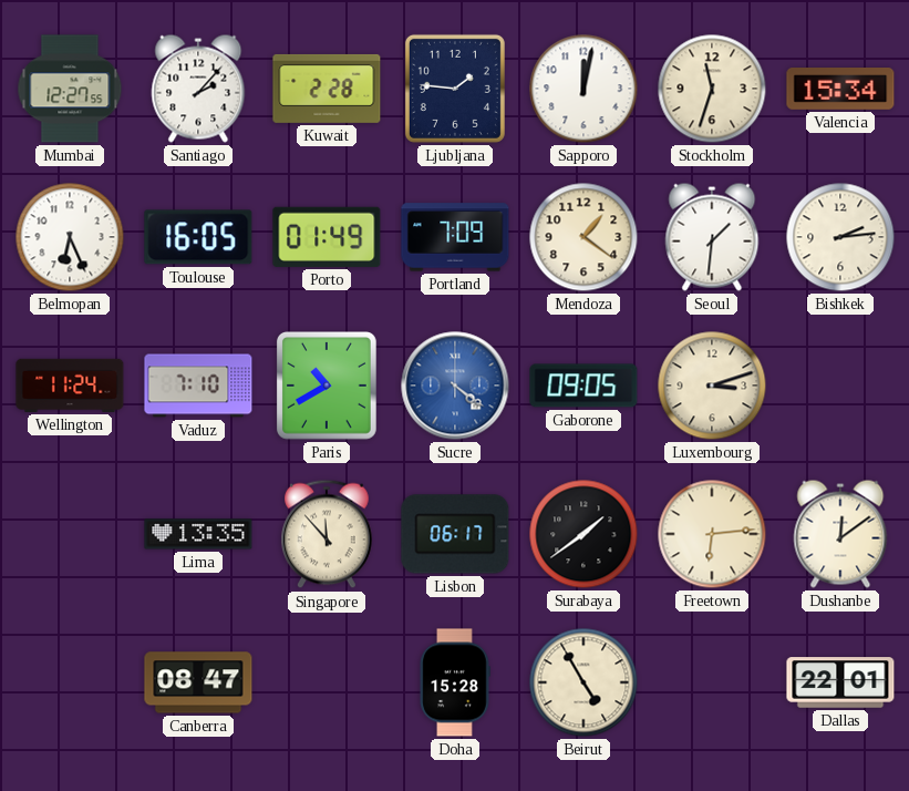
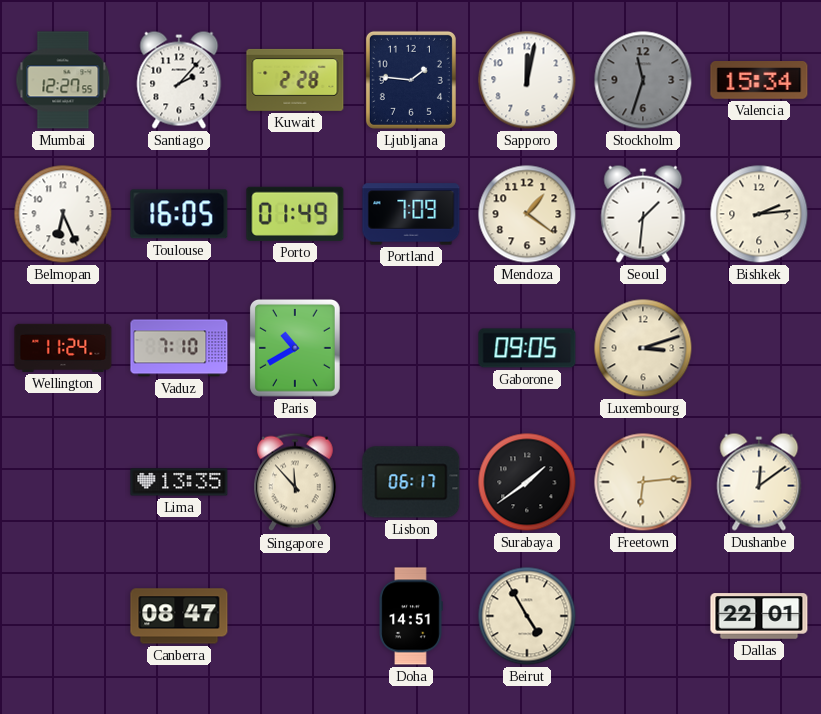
Stockholm dial: cream -> grey
Sucre: 4:21 -> none
Doha: 15:28 -> 14:51
